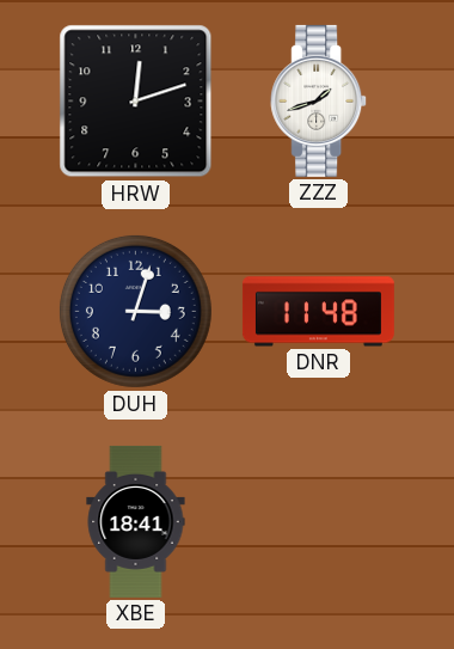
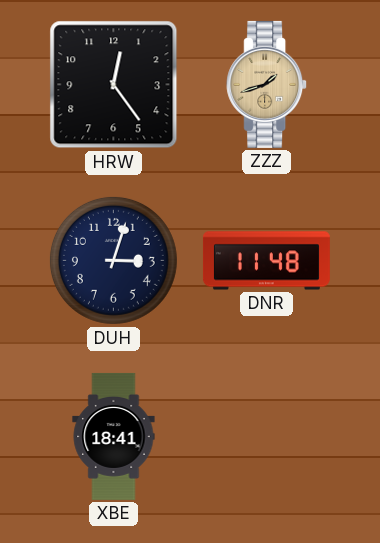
HRW: 12:12 -> 12:24
ZZZ dial: white -> champagne
